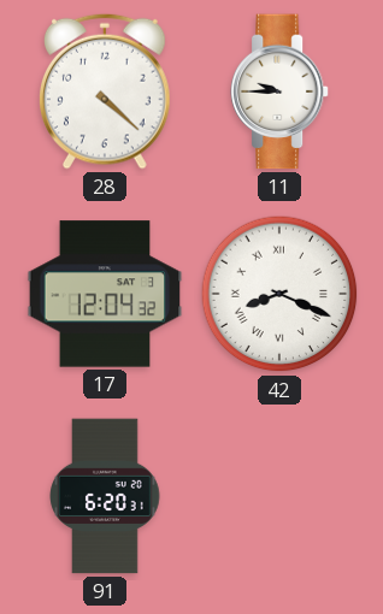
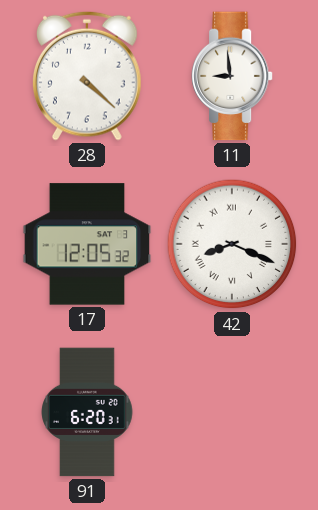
11: 9:45 -> 8:59
17: 12:04 -> 12:05
